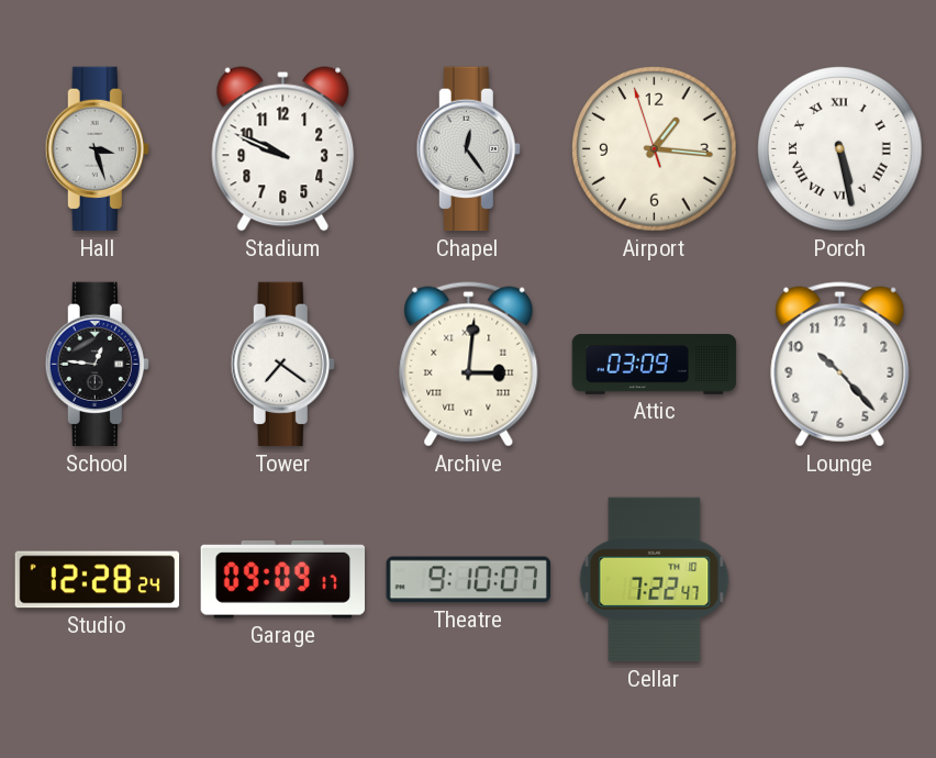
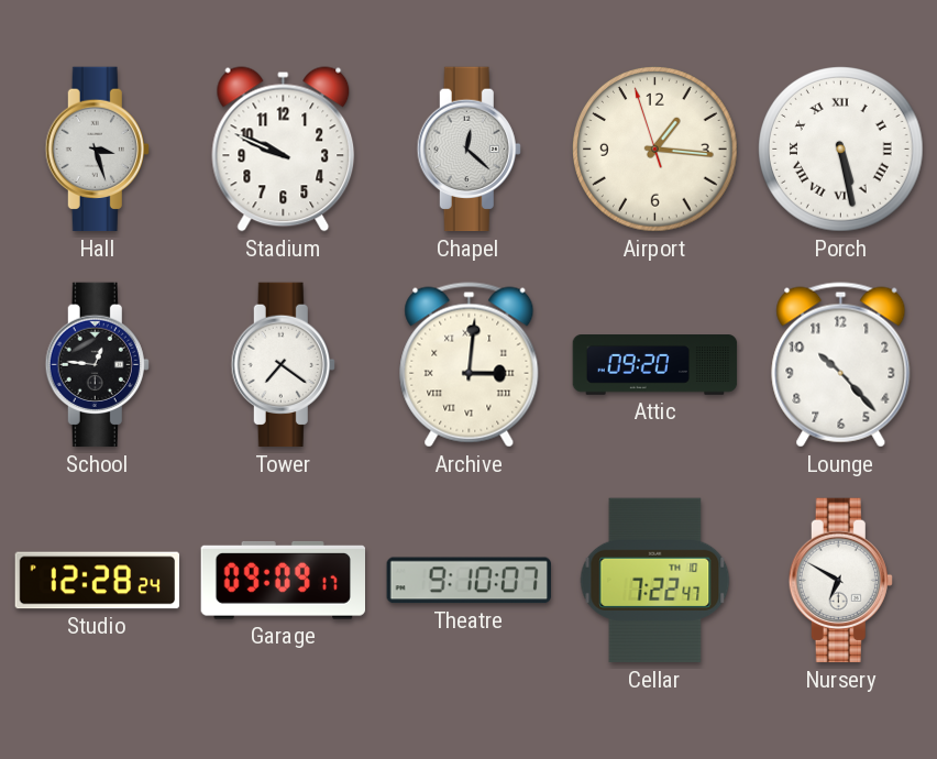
Chapel: 12:24 -> 12:22
Attic: 03:09 -> 09:20
Nursery: none -> 6:50
